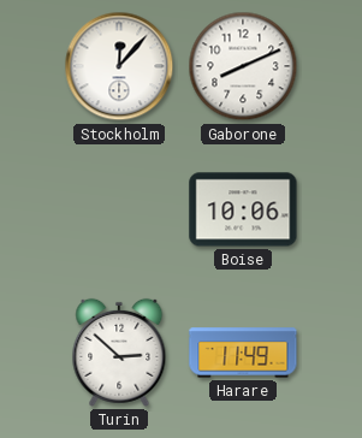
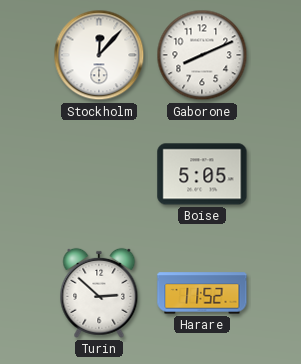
Boise: 10:06 -> 5:05
Harare: 11:49 -> 11:52
